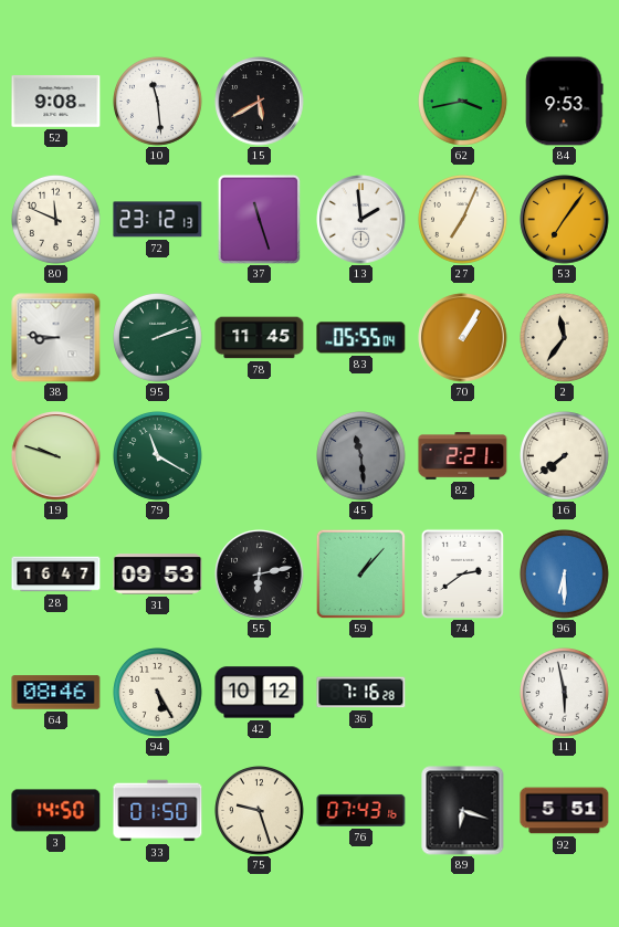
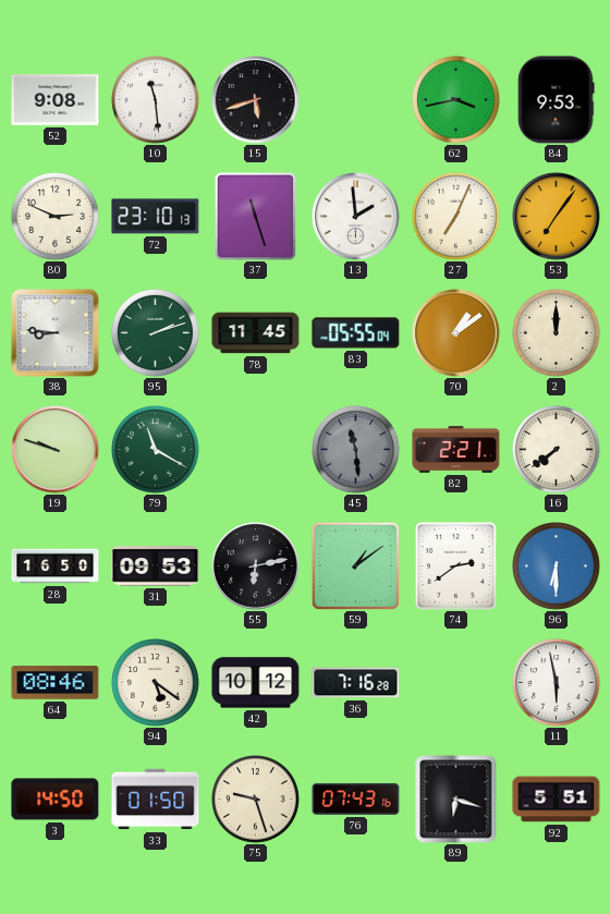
15: 5:40 -> 5:42
80: 11:49 -> 2:49
72: 23:12 -> 23:10
70: 1:05 -> 1:09
2: 11:36 -> 12:00
28: 16:47 -> 16:50
59: 1:07 -> 1:09
94: 5:25 -> 5:21
